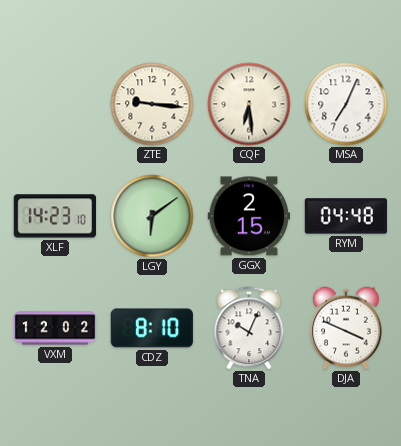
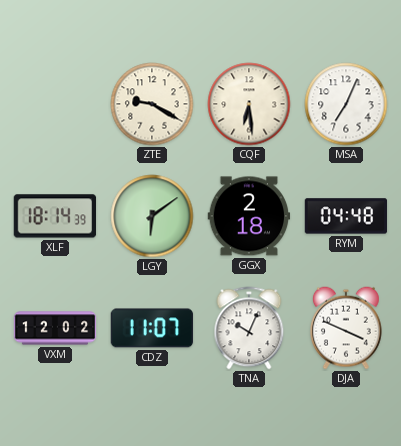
ZTE: 9:16 -> 9:20
XLF: 14:23 -> 18:14
GGX: 2:15 -> 2:18
CDZ: 8:10 -> 11:07
